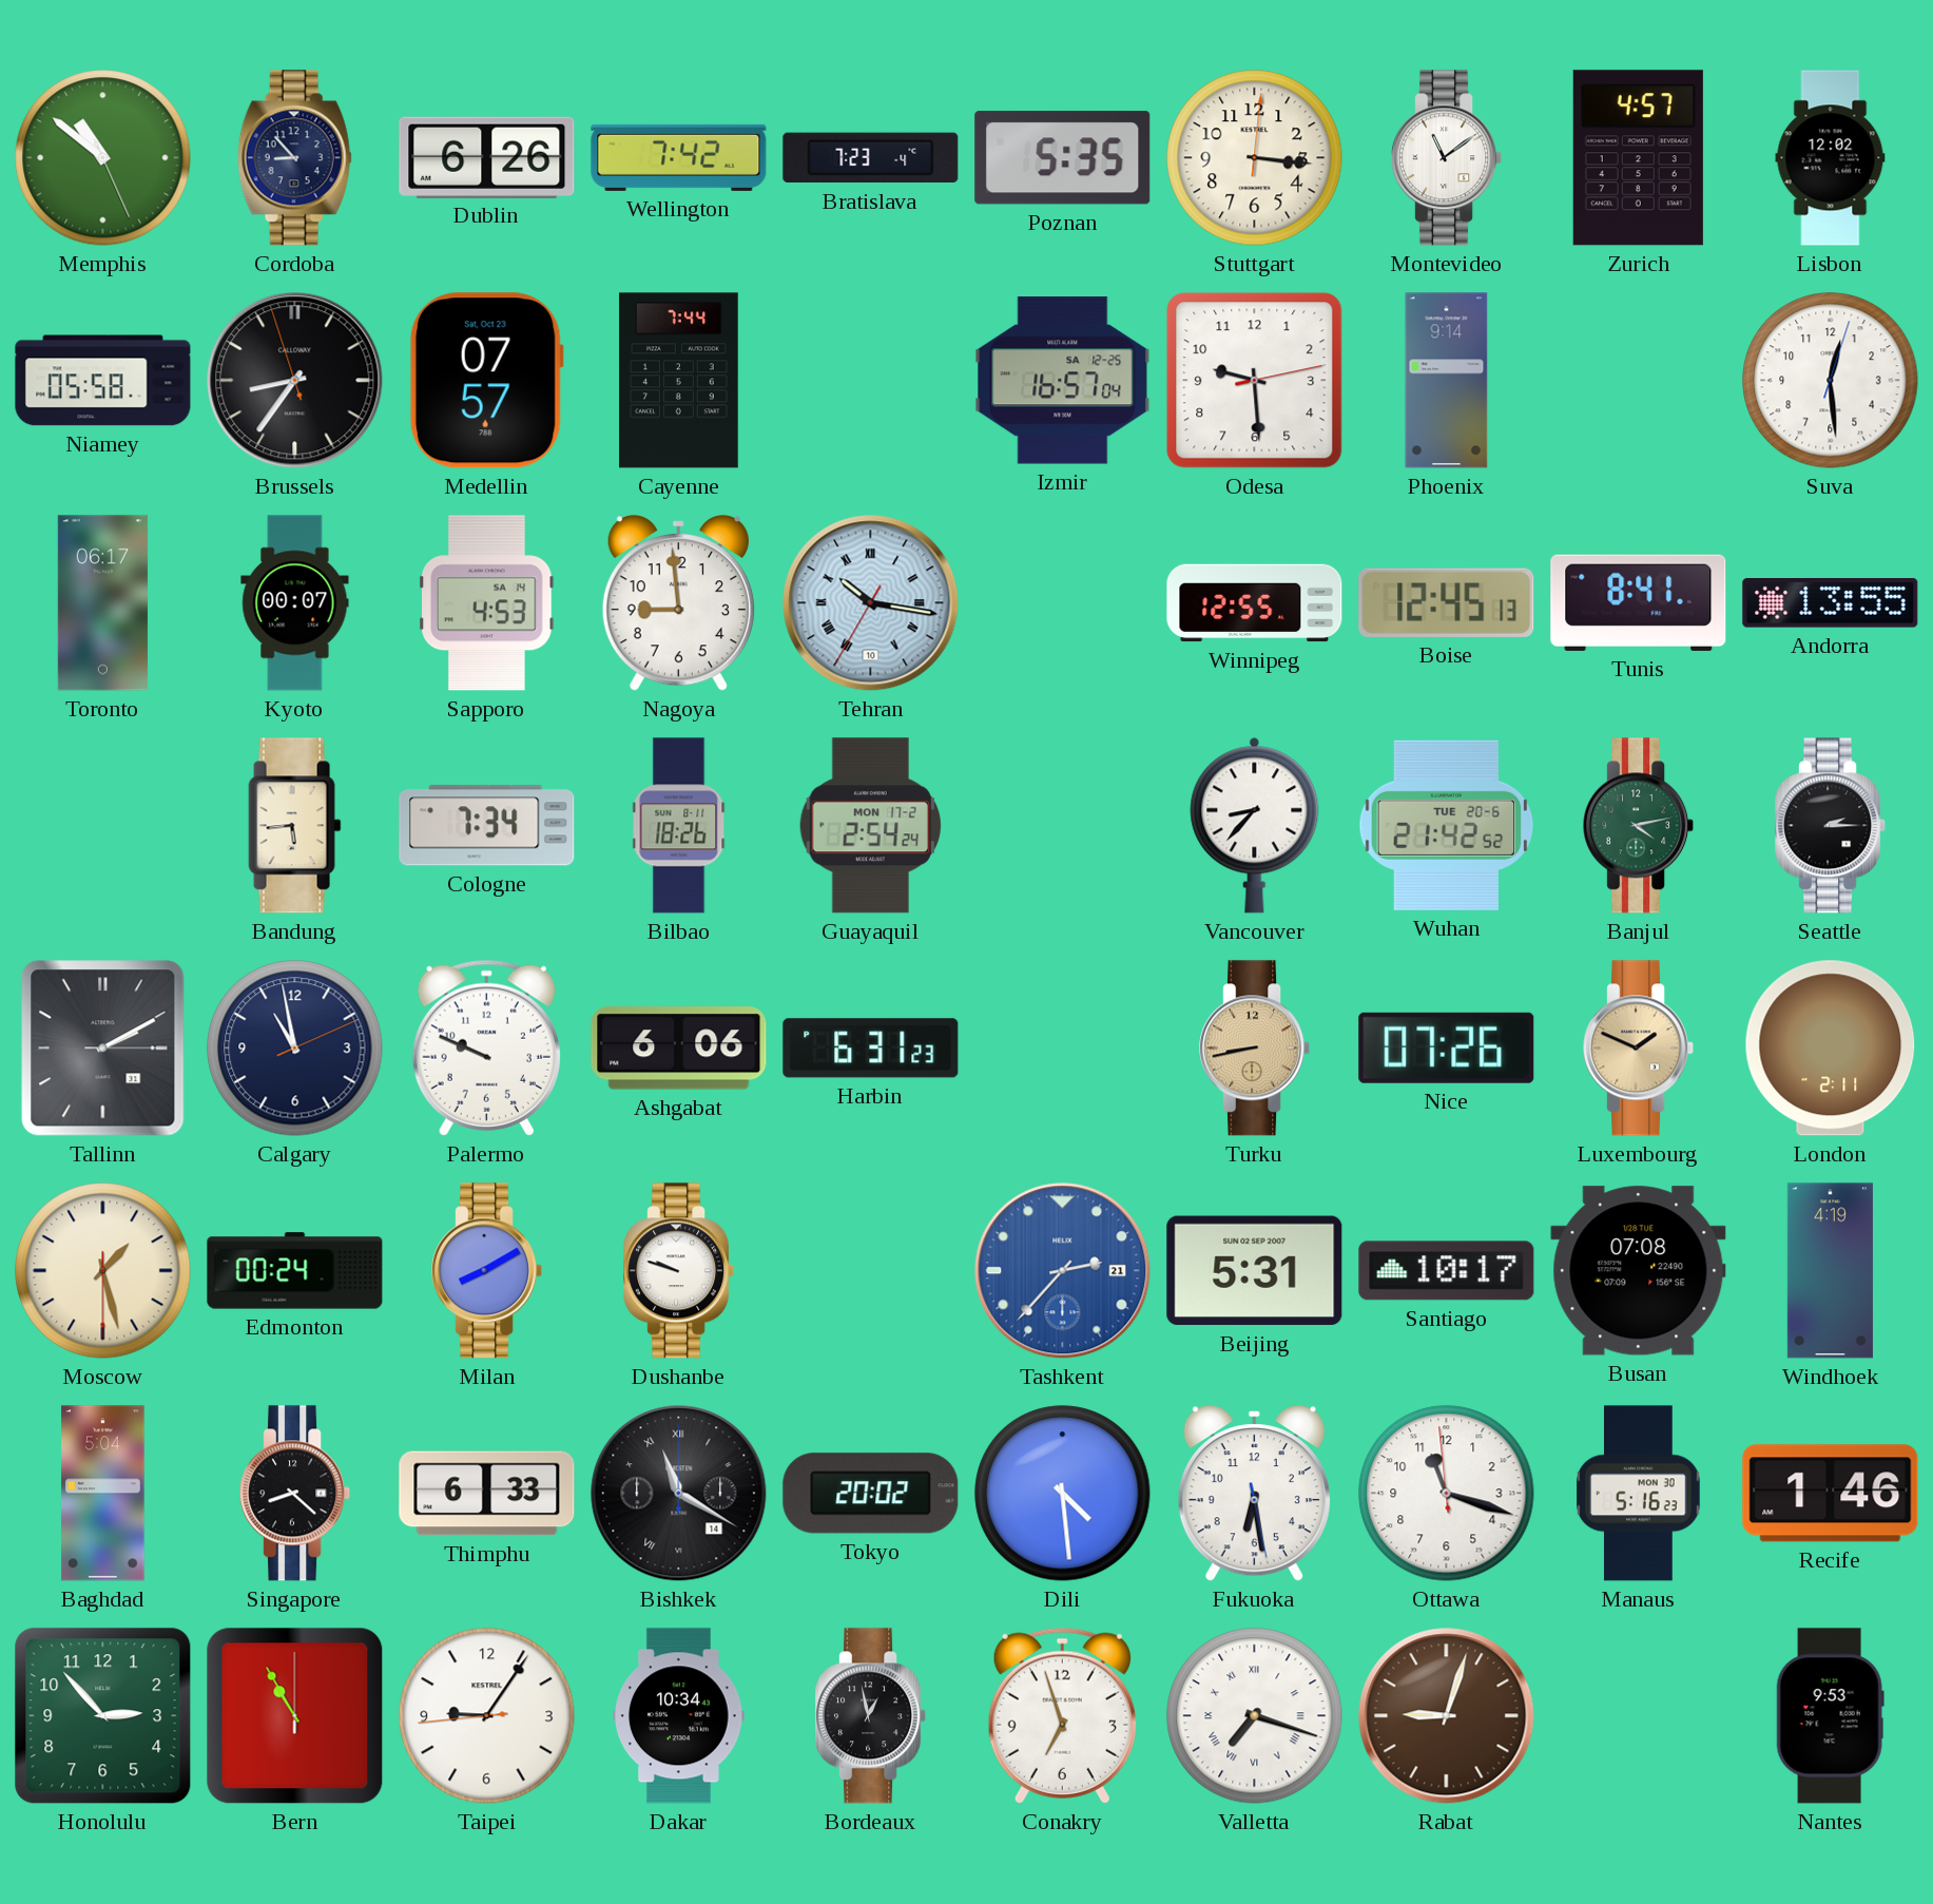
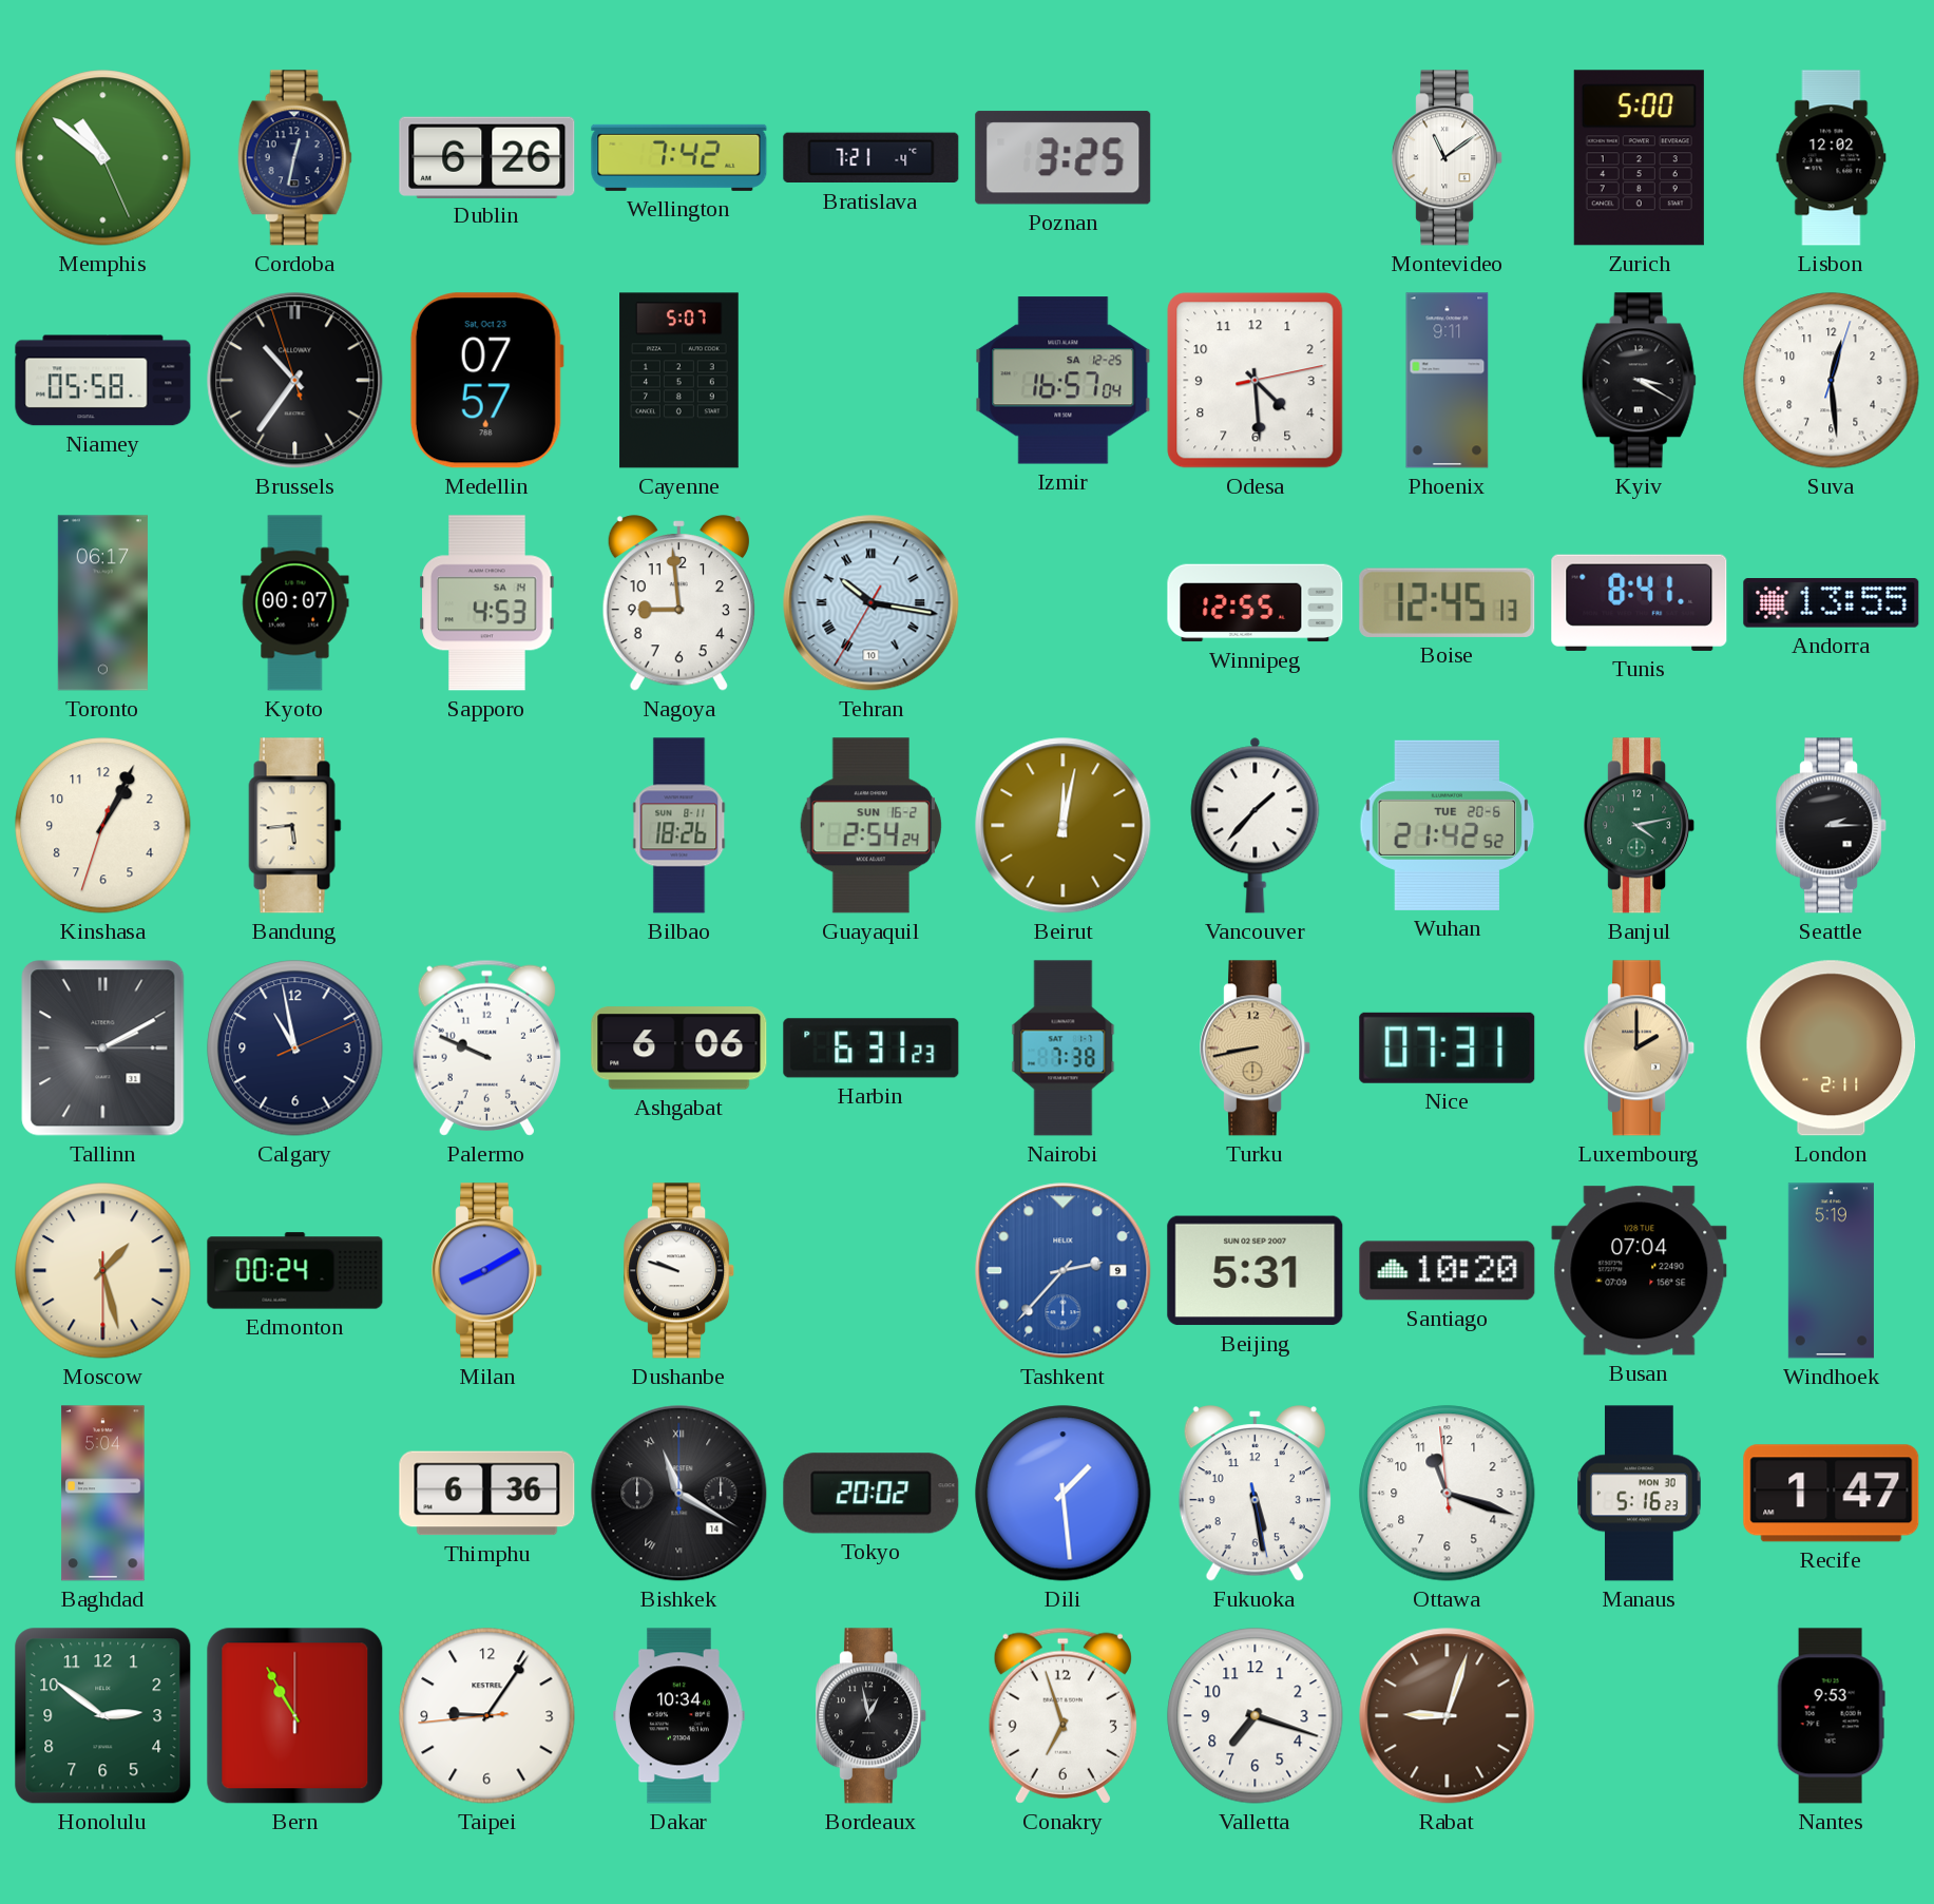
Cordoba: 8:53 -> 12:32
Bratislava: 7:23 -> 7:21
Poznan: 5:35 -> 3:25
Stuttgart: 3:16 -> none
Zurich: 4:57 -> 5:00
Brussels: 8:35 -> 10:35
Cayenne: 7:44 -> 5:07
Odesa: 9:29 -> 4:29
Phoenix: 9:14 -> 9:11
Kyiv: none -> 3:20
Kinshasa: none -> 1:04
Cologne: 7:34 -> none
Guayaquil date: MON 17-2 -> SUN 16-2
Beirut: none -> 12:02
Vancouver: 8:37 -> 1:37
Nairobi: none -> 7:38
Nice: 07:26 -> 07:31
Luxembourg: 1:49 -> 2:00
Tashkent date: 21 -> 9
Santiago: 10:17 -> 10:20
Busan: 07:08 -> 07:04
Windhoek: 4:19 -> 5:19
Singapore: 8:22 -> none
Thimphu: 6:33 -> 6:36
Dili: 4:29 -> 1:29
Fukuoka: 6:28 -> 5:28
Recife: 1:46 -> 1:47
Honolulu: 2:53 -> 2:51
Valletta numerals: Roman -> Arabic
